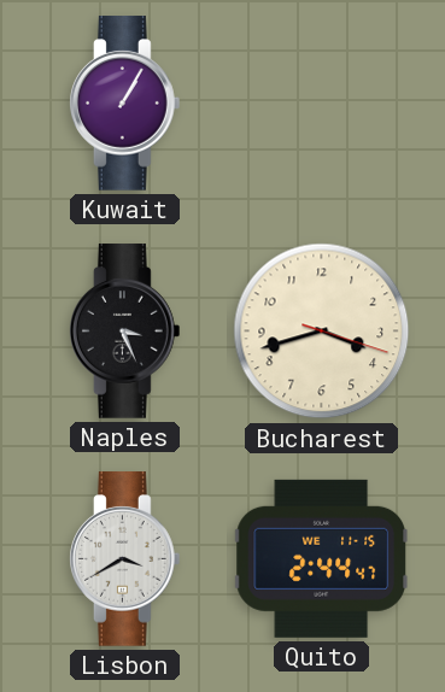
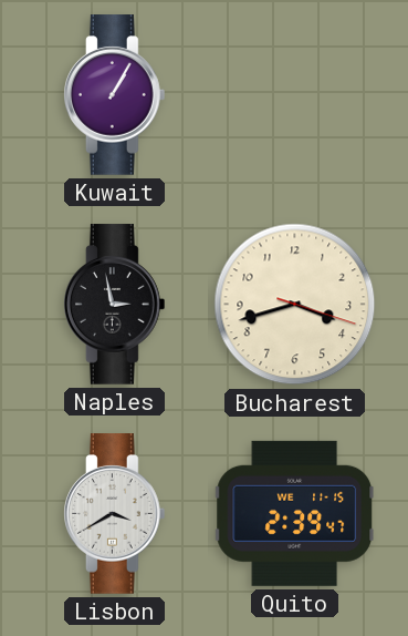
Naples: 3:26 -> 2:58
Quito: 2:44 -> 2:39
